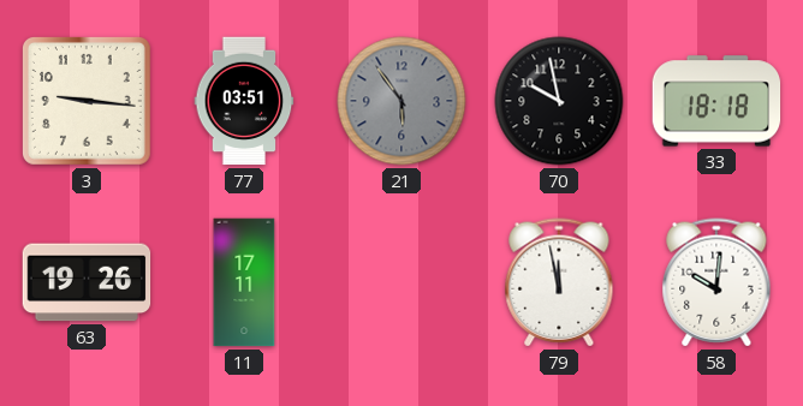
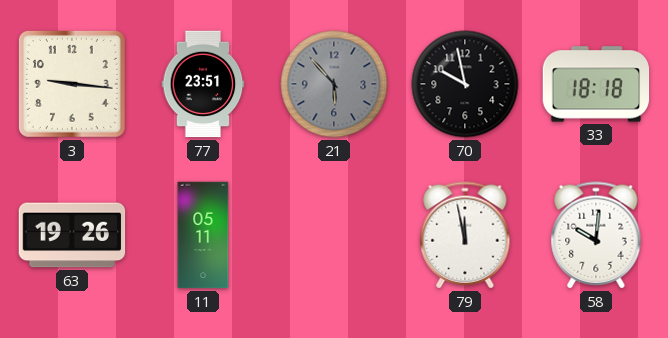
77: 03:51 -> 23:51
21: 5:54 -> 5:53
11: 17:11 -> 05:11
